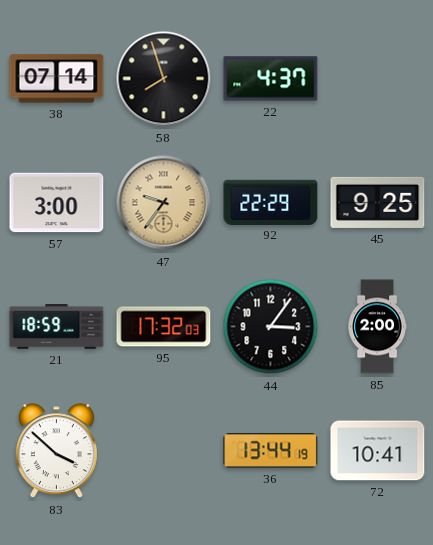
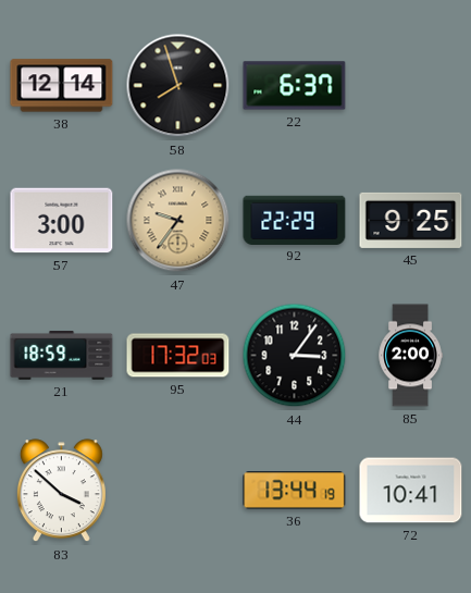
38: 07:14 -> 12:14
22: 4:37 -> 6:37
